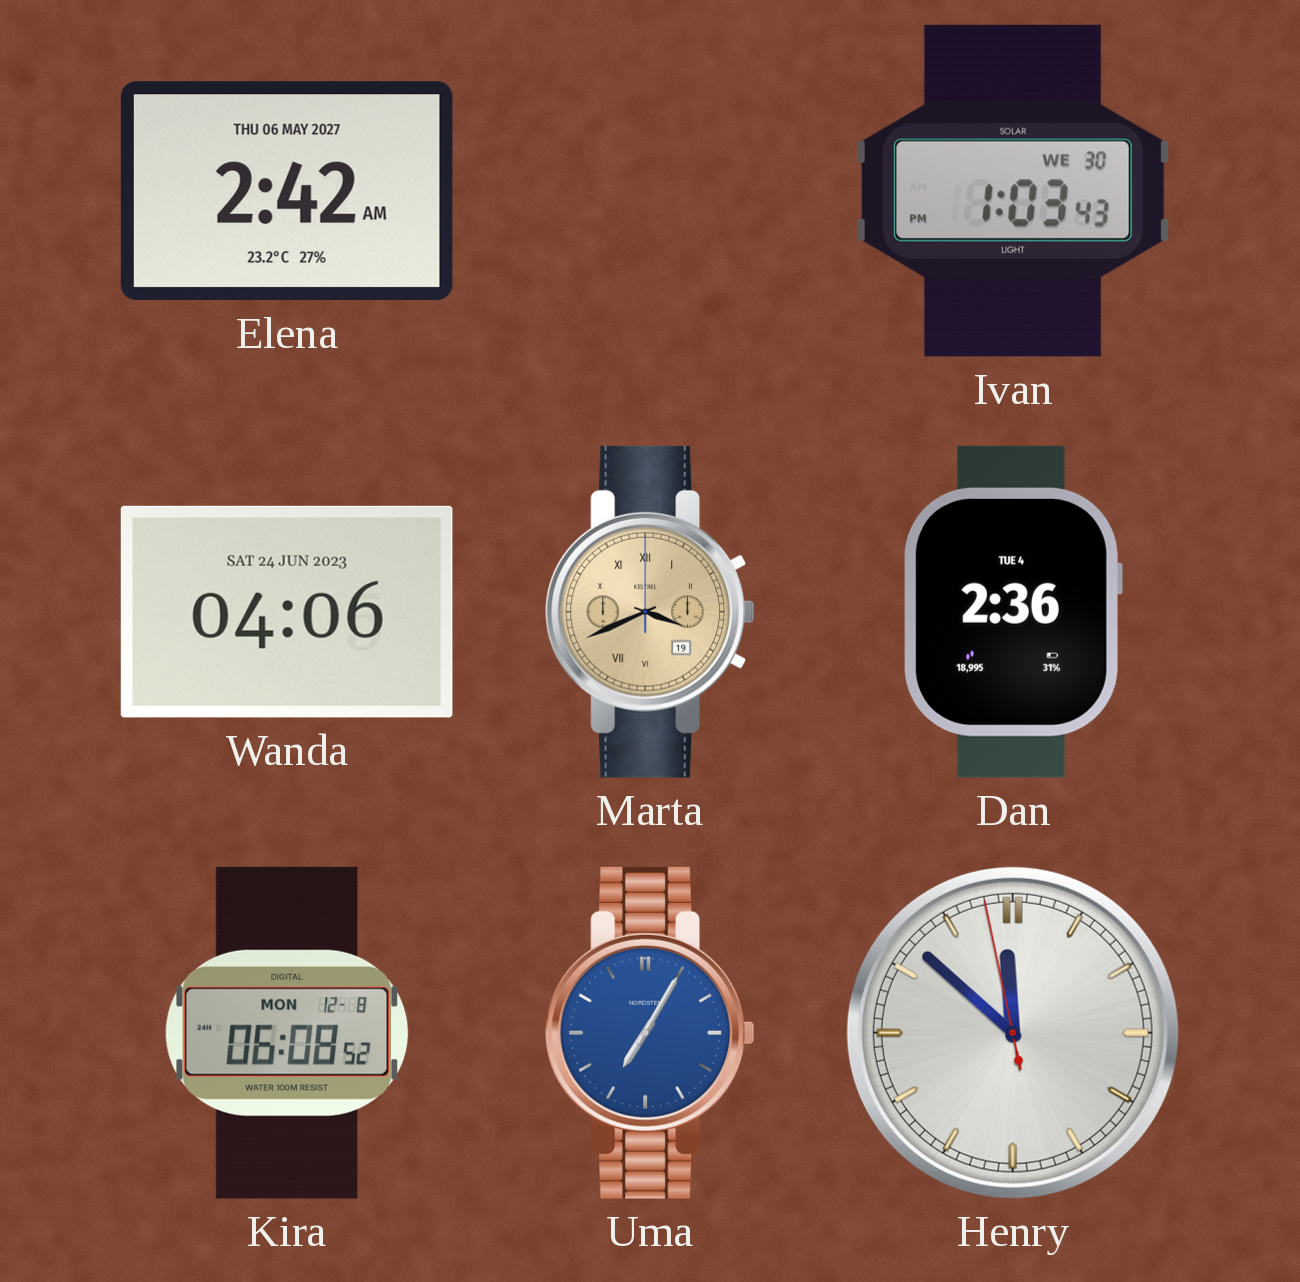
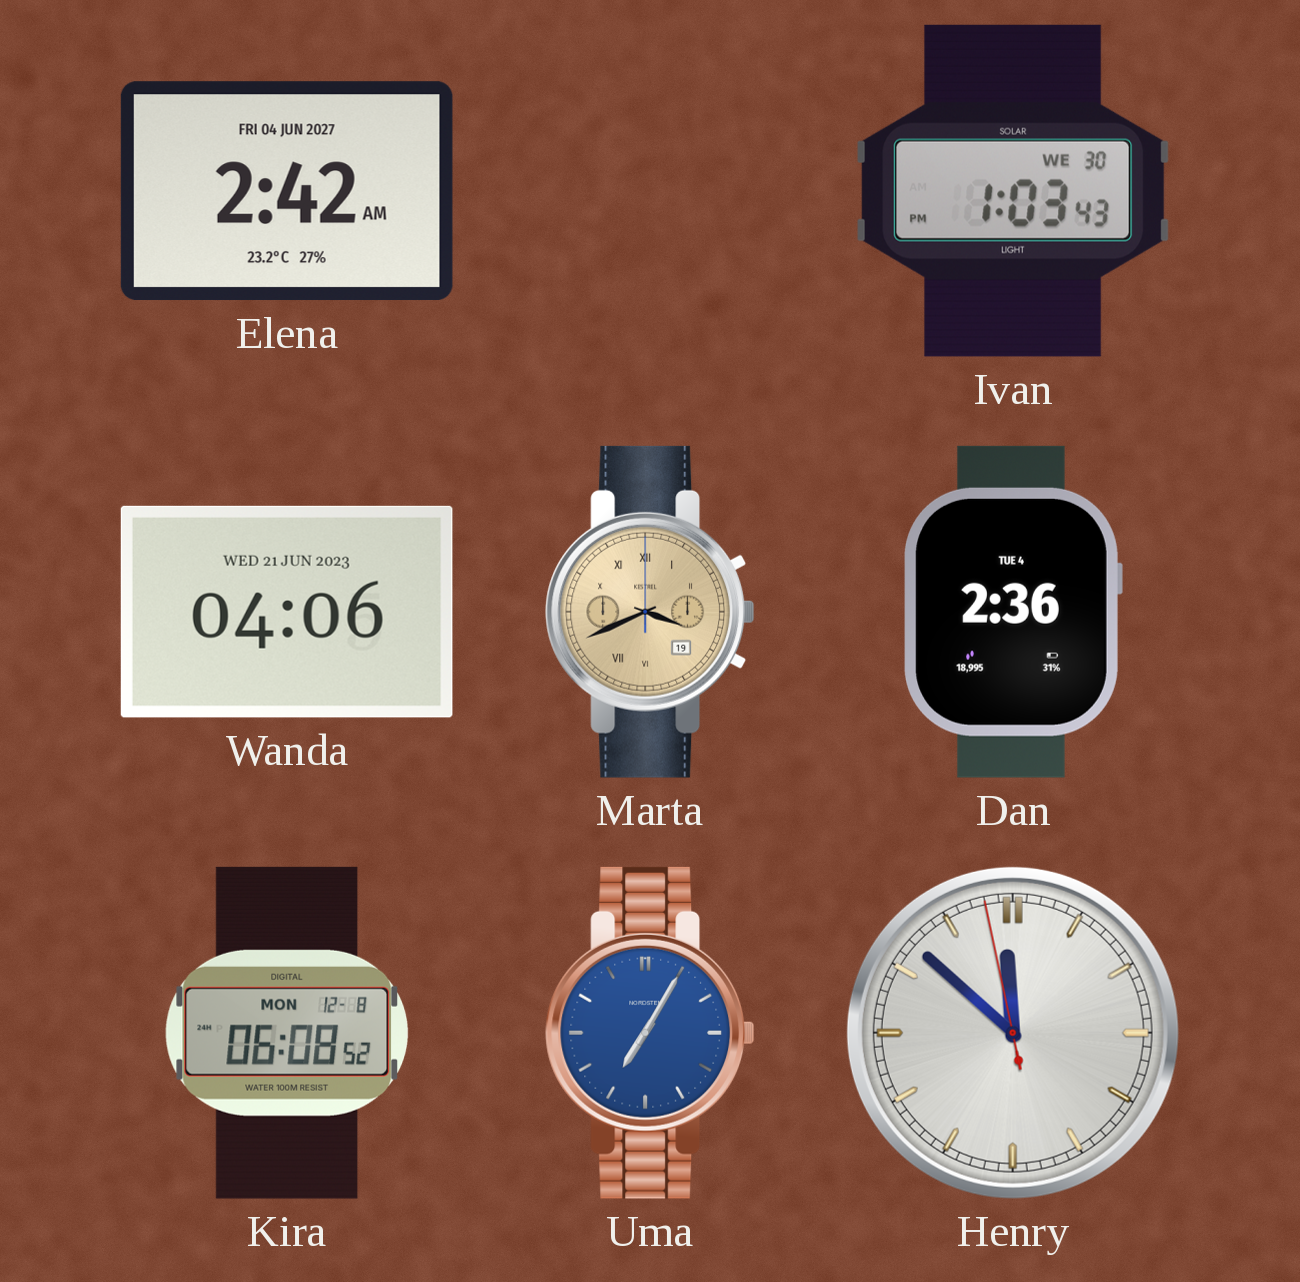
Elena date: THU 06 MAY 2027 -> FRI 04 JUN 2027
Wanda date: SAT 24 JUN 2023 -> WED 21 JUN 2023
